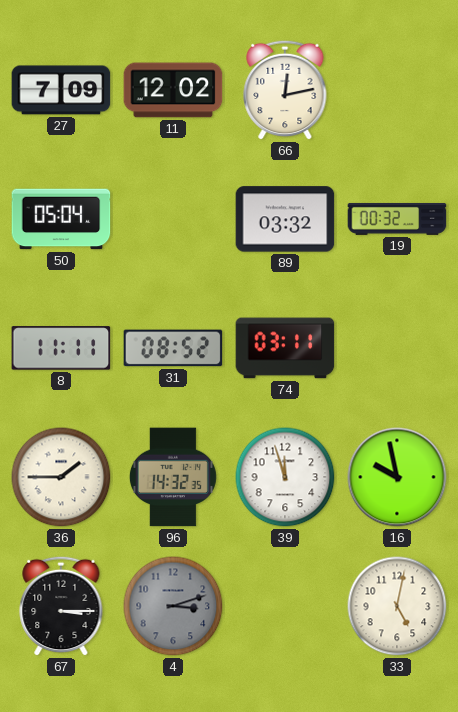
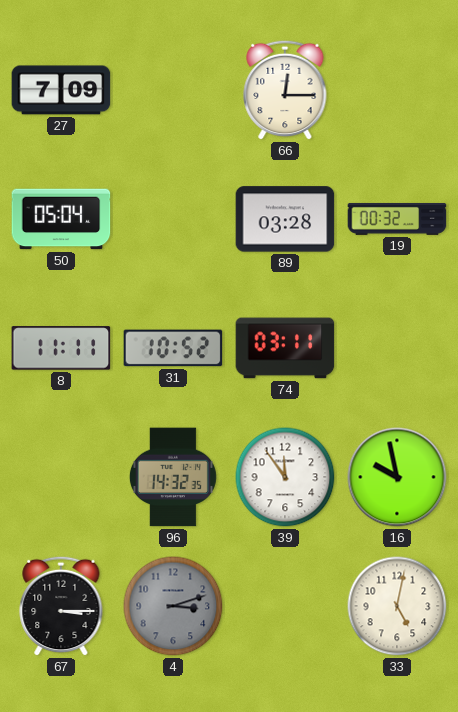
11: 12:02 -> none
66: 12:13 -> 12:15
89: 03:32 -> 03:28
31: 08:52 -> 10:52
36: 1:45 -> none
39: 11:57 -> 11:54
